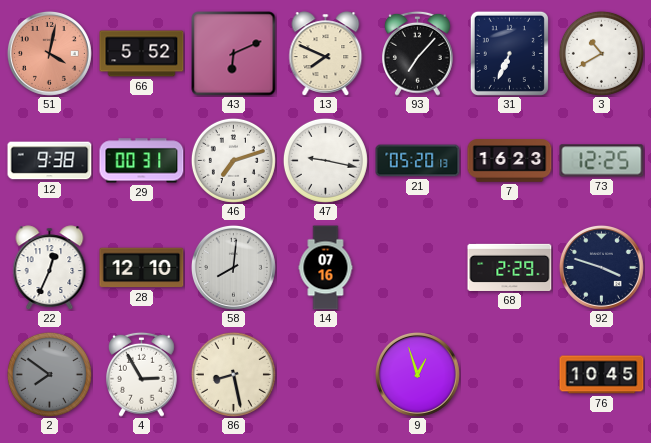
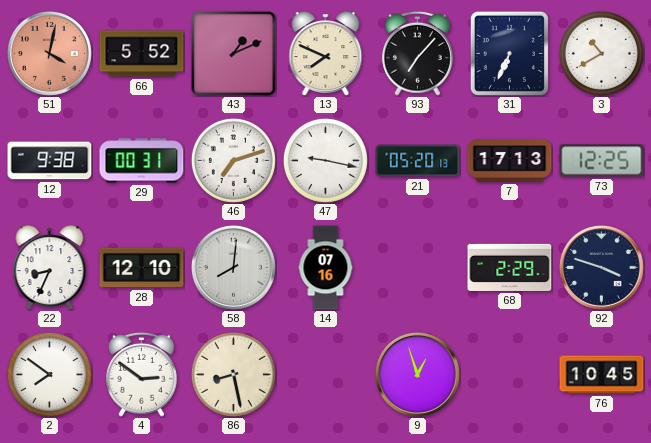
43: 6:11 -> 1:11
7: 16:23 -> 17:13
22: 12:34 -> 8:34
2 dial: grey -> white
4: 2:55 -> 2:51
